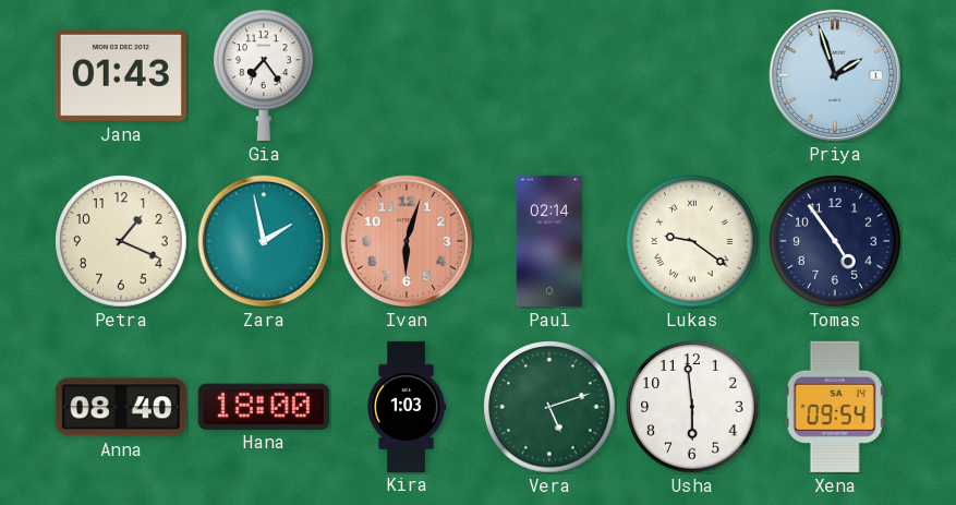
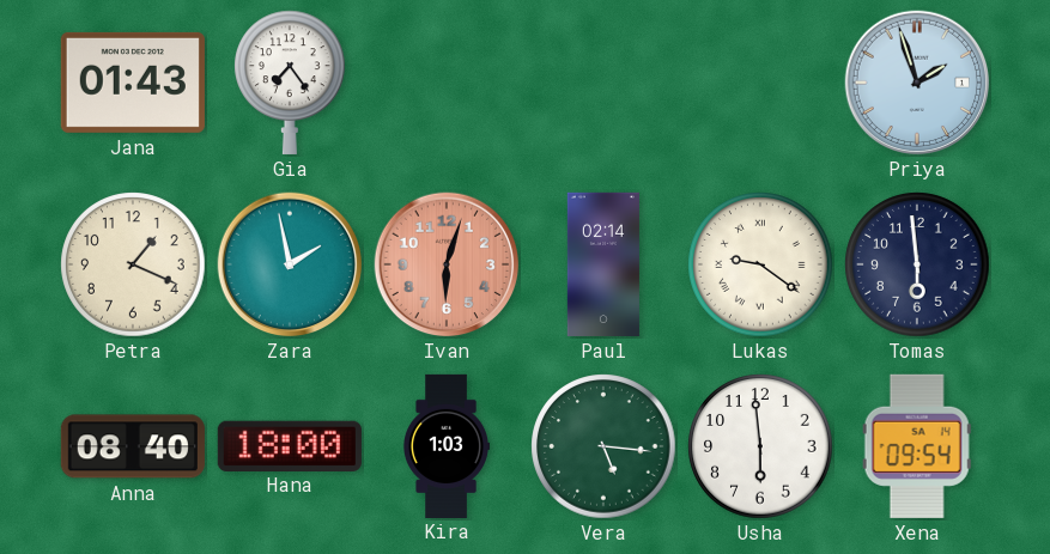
Tomas: 4:54 -> 5:59
Vera: 5:12 -> 5:16
